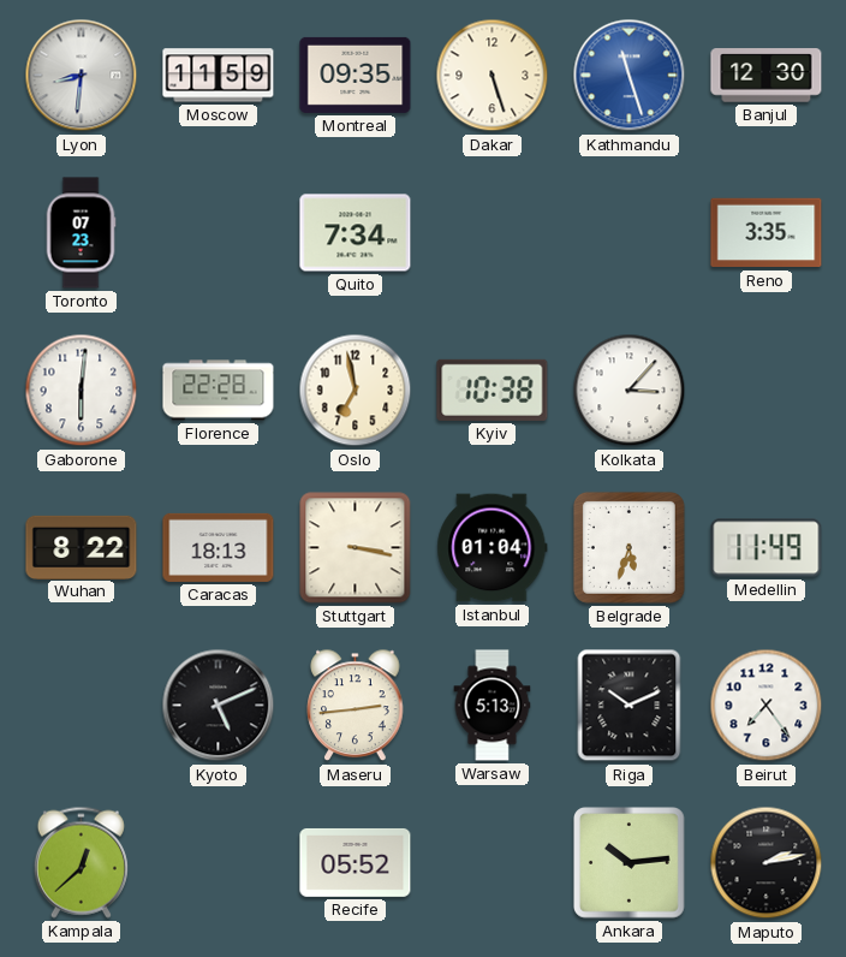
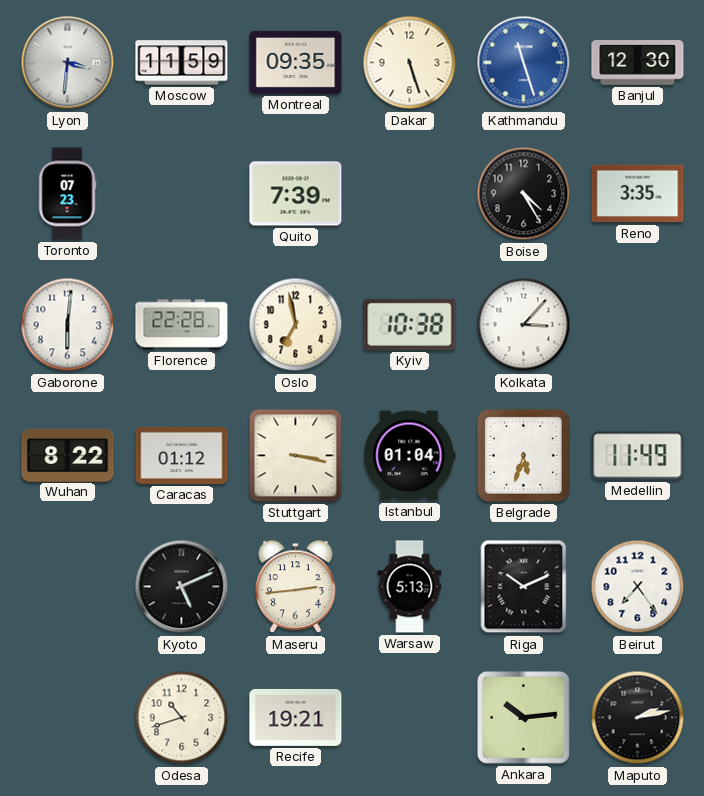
Lyon: 8:31 -> 3:31
Quito: 7:34 -> 7:39
Boise: none -> 4:25
Caracas: 18:13 -> 01:12
Kampala: 12:38 -> none
Odesa: none -> 10:42
Recife: 05:52 -> 19:21
